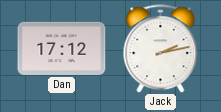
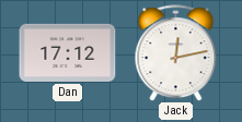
Jack: 2:13 -> 12:13
